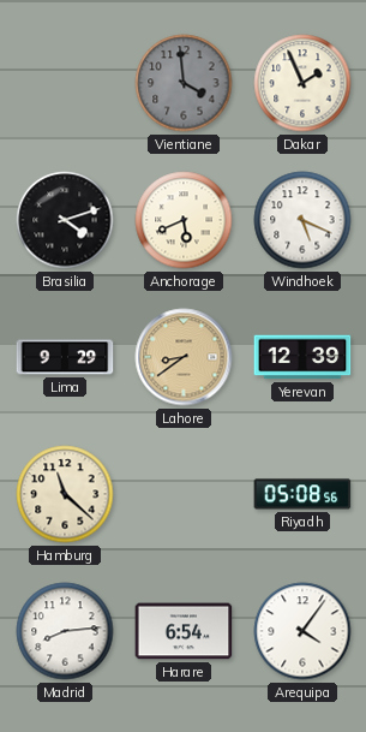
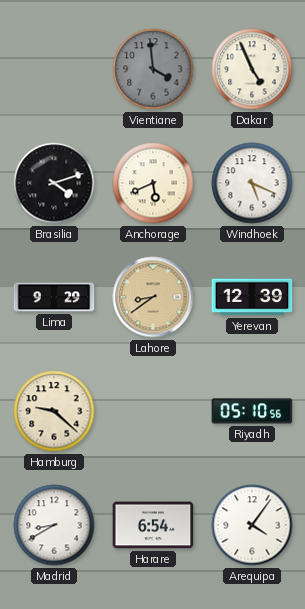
Dakar: 1:56 -> 4:56
Hamburg: 11:22 -> 9:22
Riyadh: 05:08 -> 05:10
Madrid: 8:14 -> 8:40
